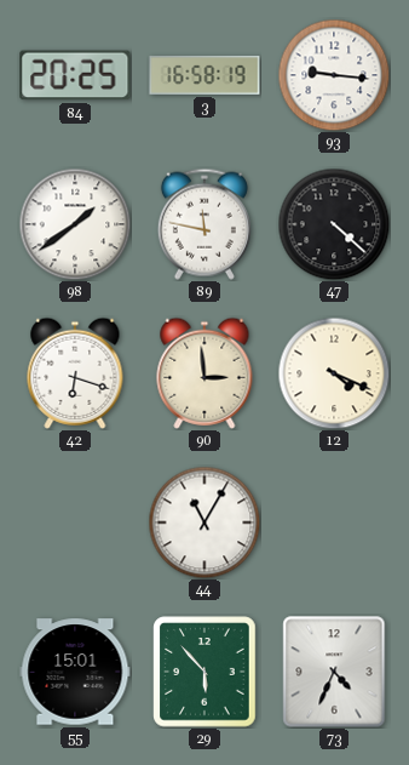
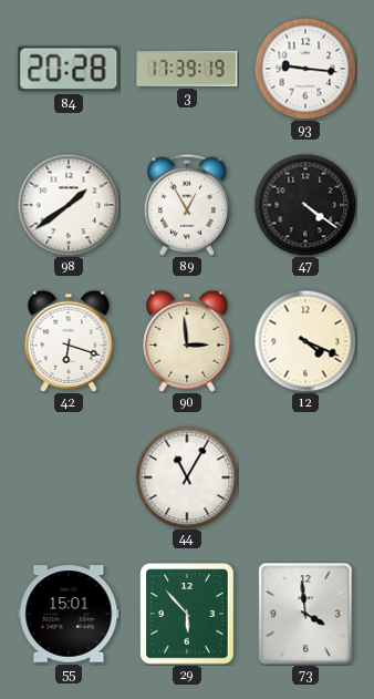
84: 20:25 -> 20:28
3: 16:58 -> 17:39
89: 11:47 -> 12:55
47: 4:22 -> 4:21
73: 4:34 -> 3:59
